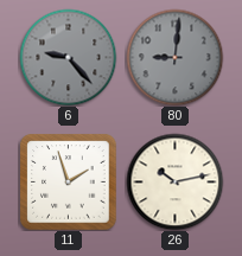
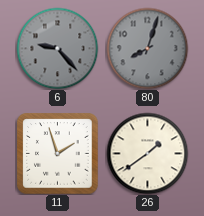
80: 9:01 -> 8:03
26: 10:13 -> 1:39
